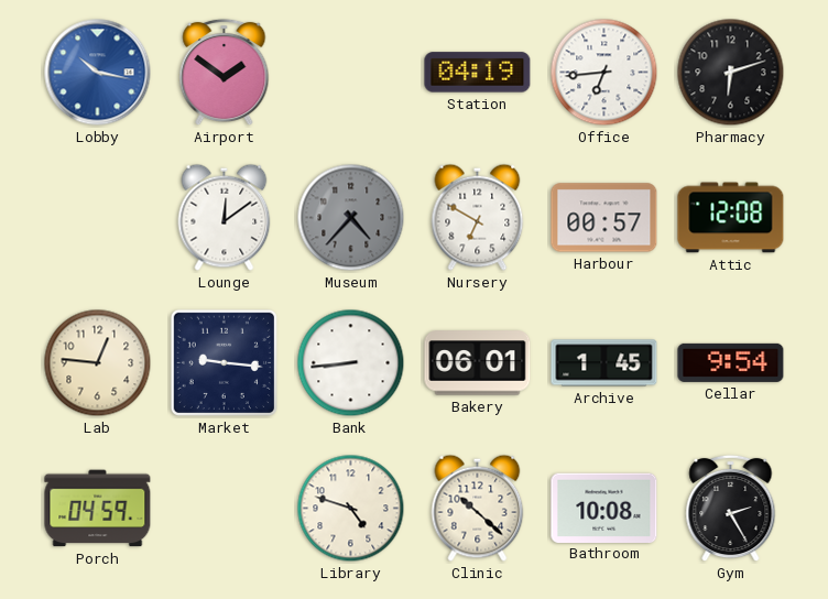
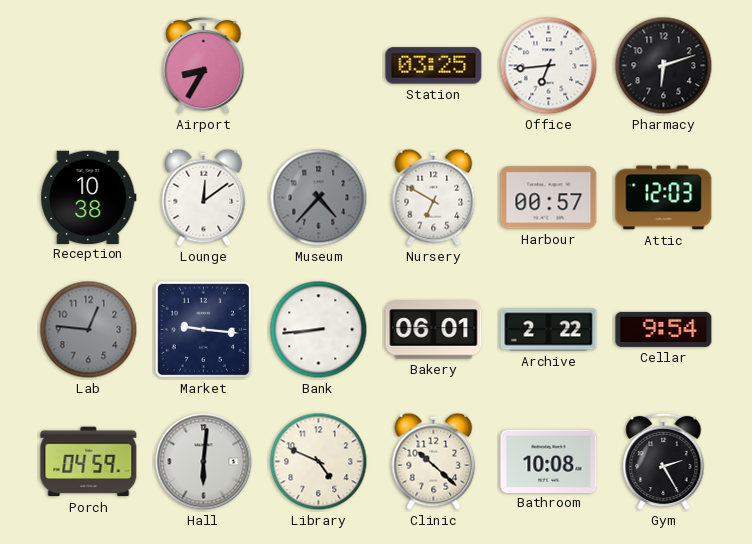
Lobby: 10:17 -> none
Airport: 1:51 -> 8:35
Station: 04:19 -> 03:25
Reception: none -> 10:38
Attic: 12:08 -> 12:03
Lab dial: cream -> grey
Archive: 1:45 -> 2:22
Hall: none -> 6:01
Library: 4:48 -> 4:49
